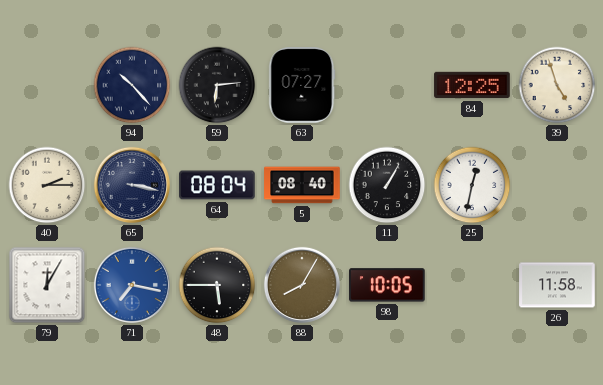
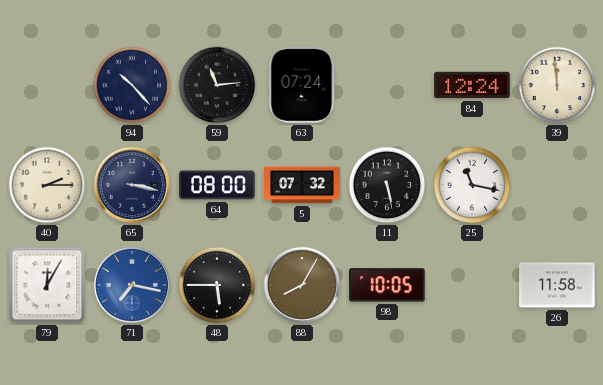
59: 6:14 -> 11:14
63: 07:27 -> 07:24
84: 12:25 -> 12:24
39: 4:57 -> 11:59
64: 08:04 -> 08:00
5: 08:40 -> 07:32
11: 1:05 -> 5:28
25: 12:32 -> 11:17
